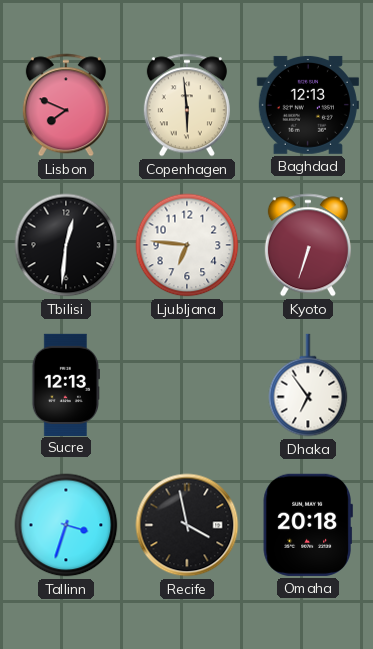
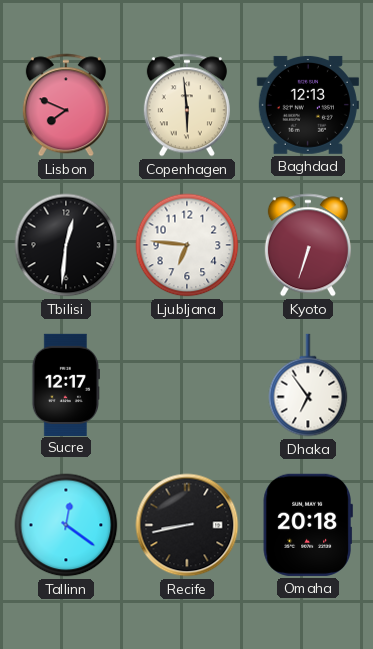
Sucre: 12:13 -> 12:17
Tallinn: 3:33 -> 12:21
Recife: 3:58 -> 8:43
